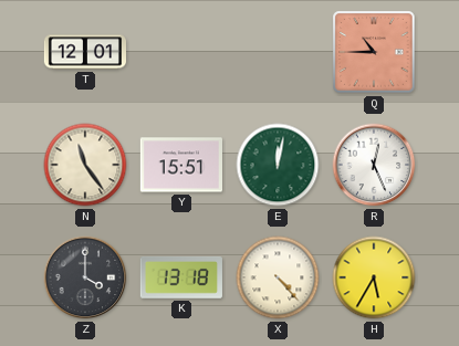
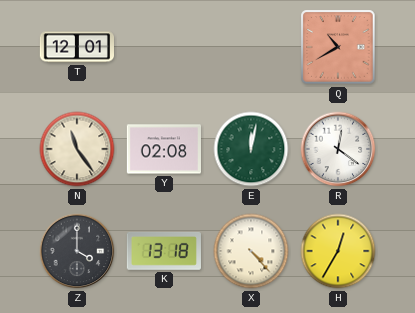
Q: 10:45 -> 10:40
Y: 15:51 -> 02:08
R: 12:26 -> 12:21
H: 5:35 -> 12:35
